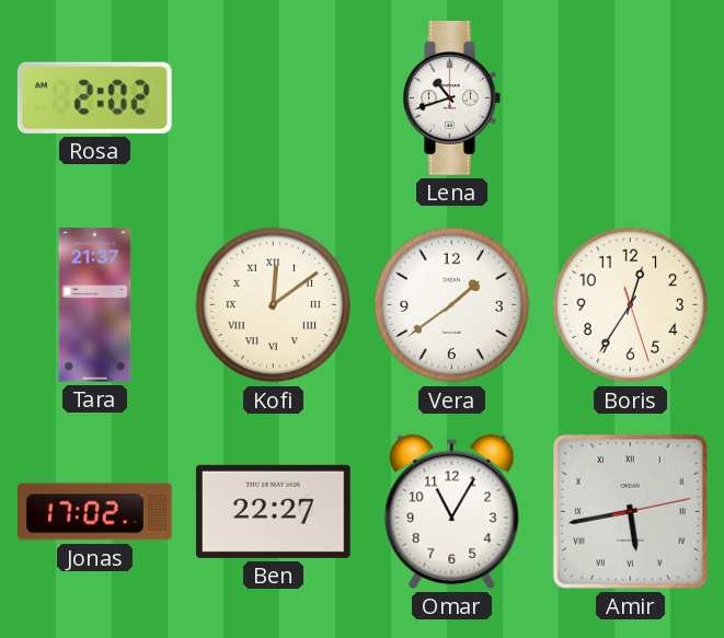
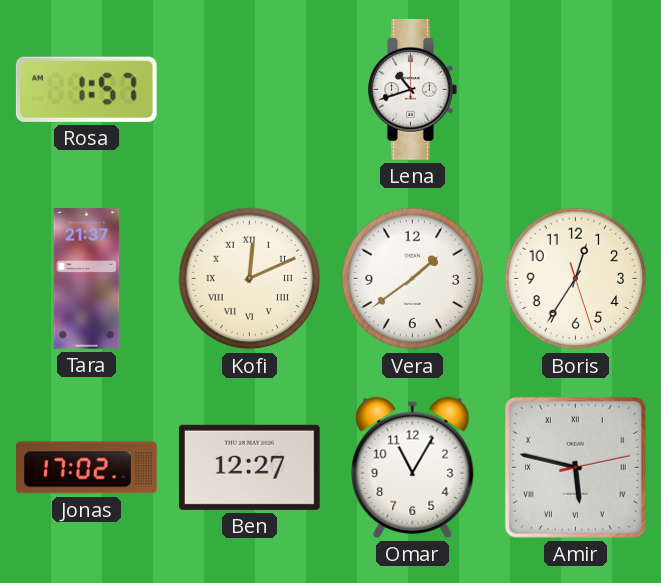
Rosa: 2:02 -> 1:57
Kofi: 12:09 -> 12:11
Ben: 22:27 -> 12:27
Amir: 5:43 -> 5:47
